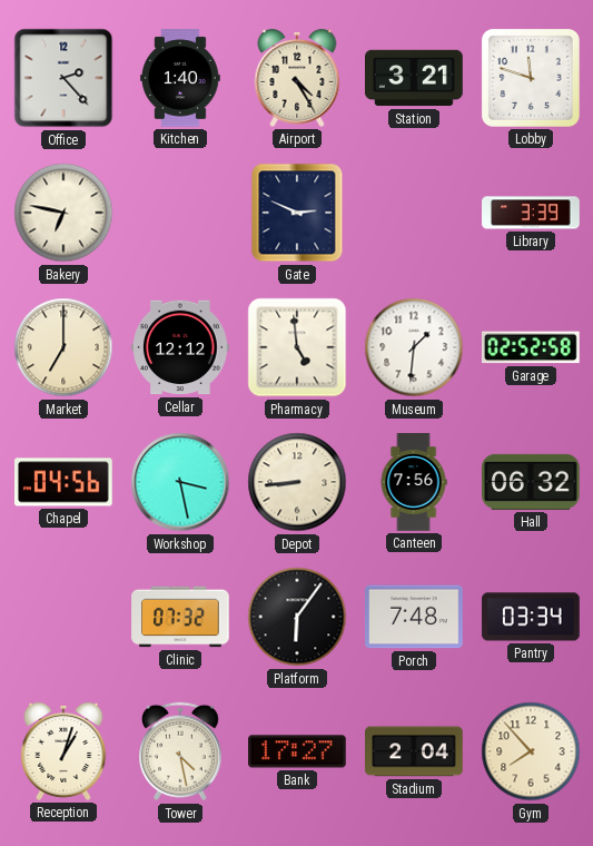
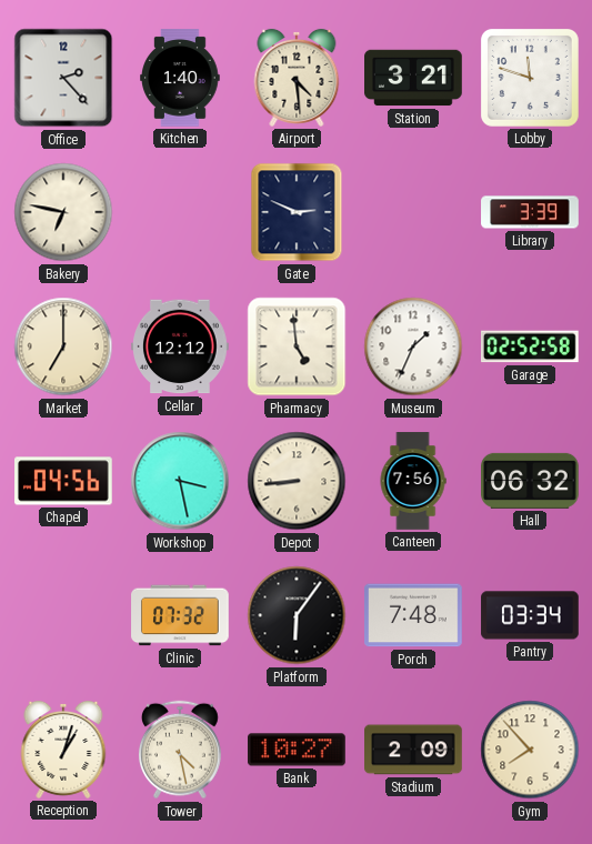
Airport: 4:25 -> 4:29
Museum: 1:31 -> 1:34
Bank: 17:27 -> 10:27
Stadium: 2:04 -> 2:09
